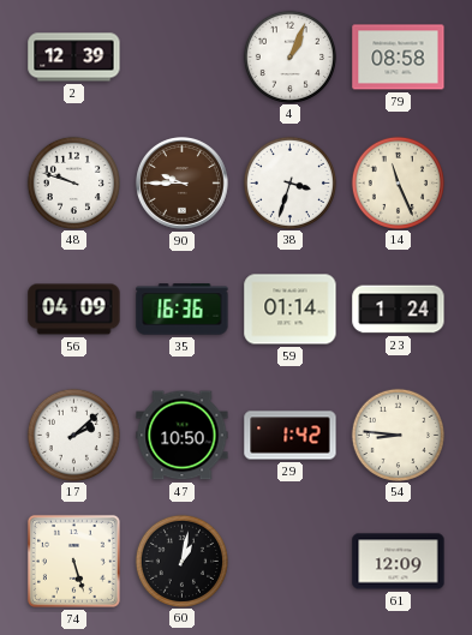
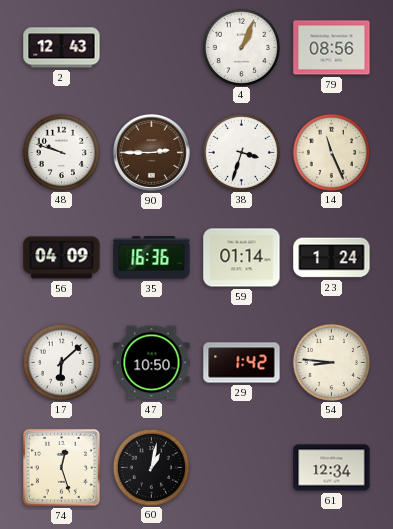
2: 12:39 -> 12:43
79: 08:58 -> 08:56
90: 9:45 -> 2:45
17: 2:08 -> 6:08
74: 5:27 -> 12:27
61: 12:09 -> 12:34
